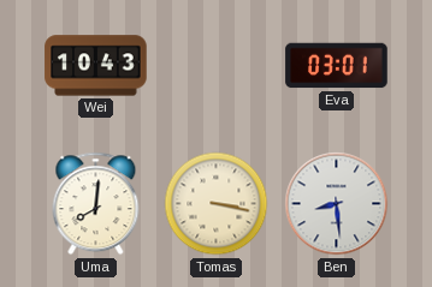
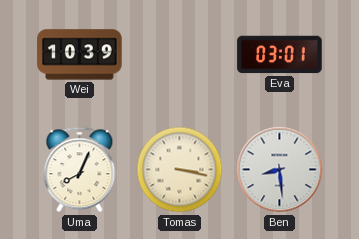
Wei: 10:43 -> 10:39
Uma: 8:01 -> 8:04
